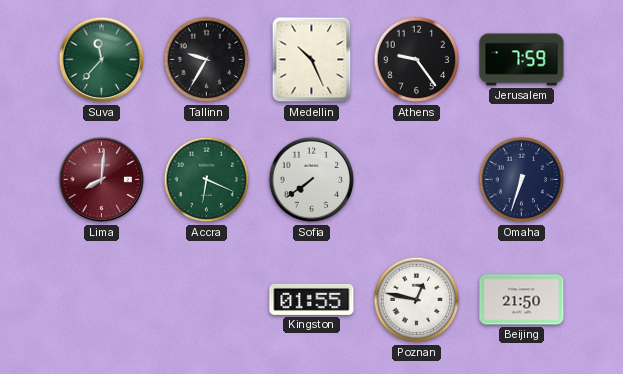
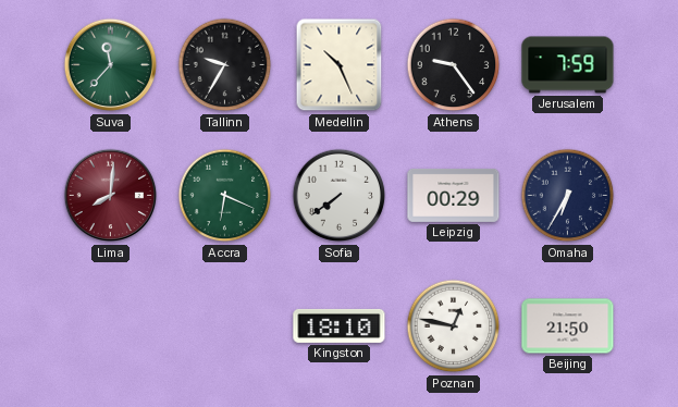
Leipzig: none -> 00:29
Omaha: 6:33 -> 6:35
Kingston: 01:55 -> 18:10
